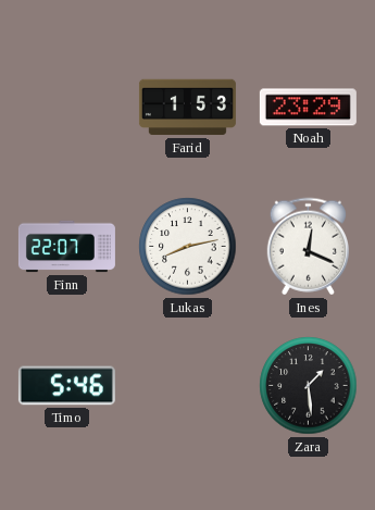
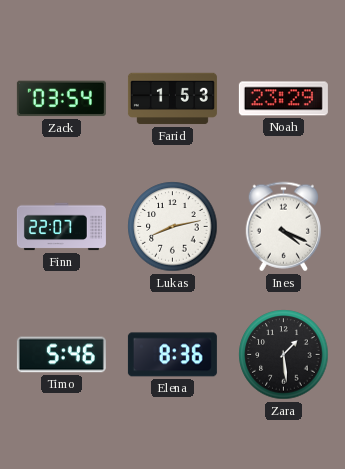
Zack: none -> 03:54
Ines: 12:19 -> 4:19
Elena: none -> 8:36
